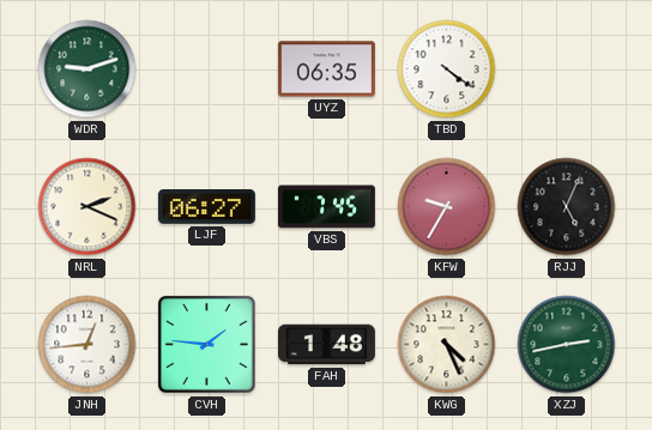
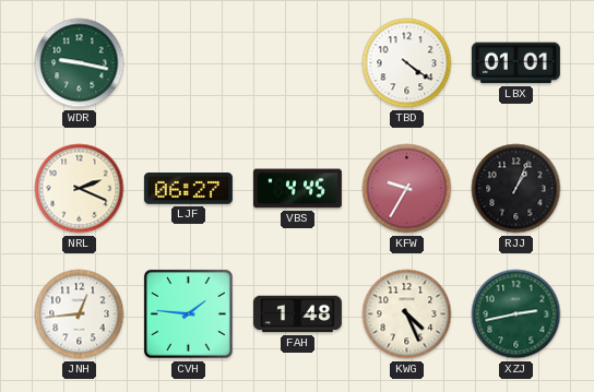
WDR: 9:12 -> 9:17
UYZ: 06:35 -> none
LBX: none -> 01:01
VBS: 7:45 -> 4:45
RJJ: 5:04 -> 1:04
